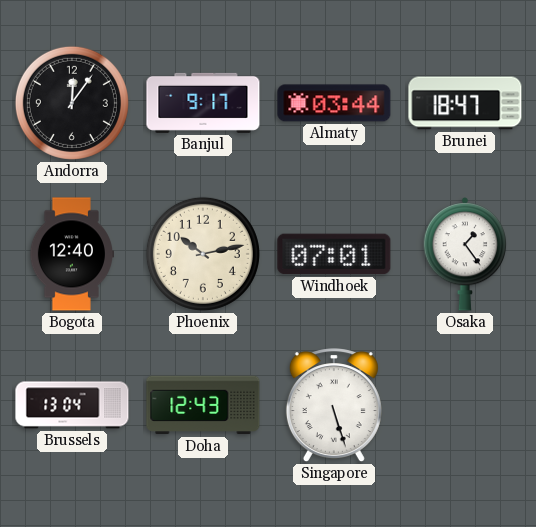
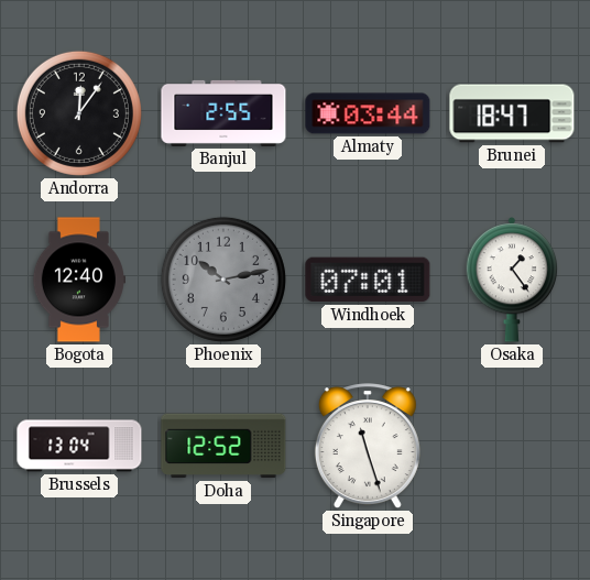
Banjul: 9:17 -> 2:55
Phoenix dial: cream -> grey
Doha: 12:43 -> 12:52
Singapore: 5:27 -> 11:27
